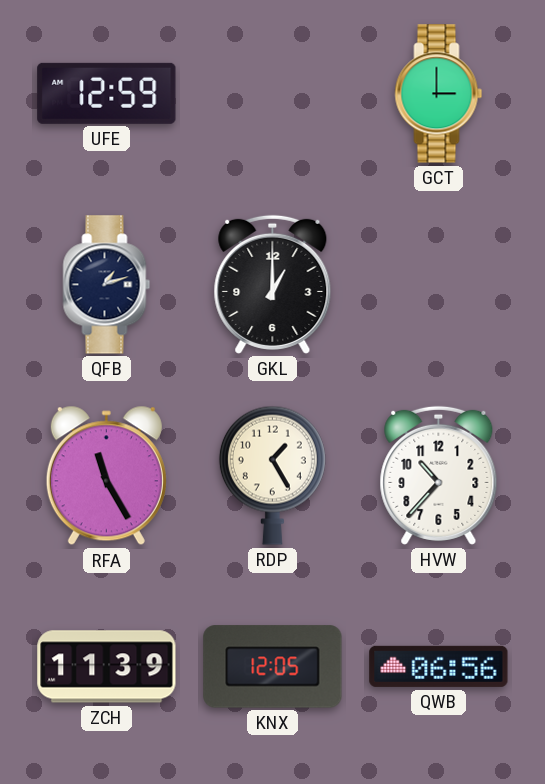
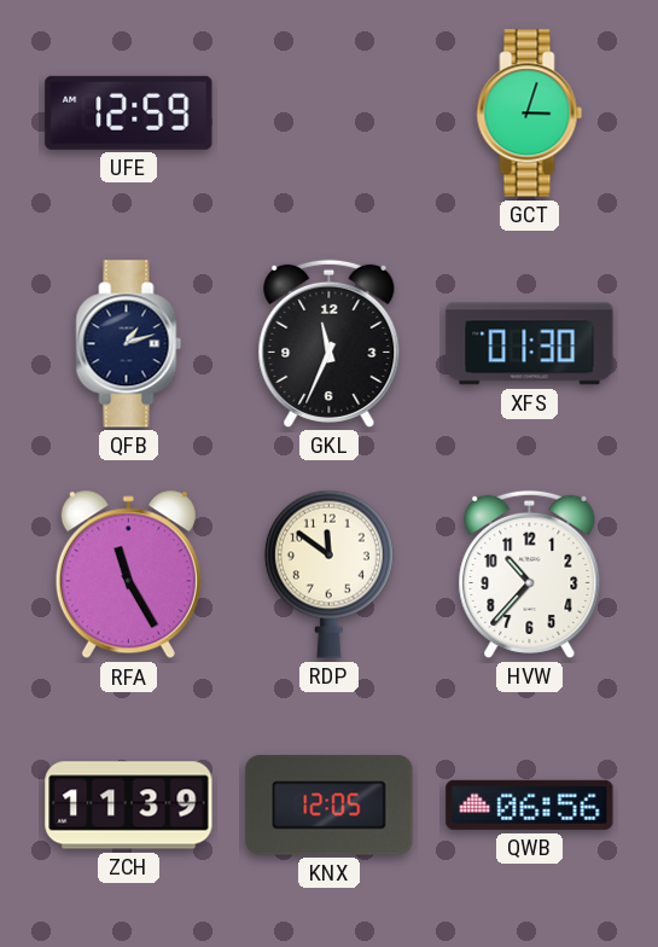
GCT: 3:00 -> 3:03
GKL: 1:00 -> 11:34
XFS: none -> 01:30
RDP: 1:25 -> 11:51
